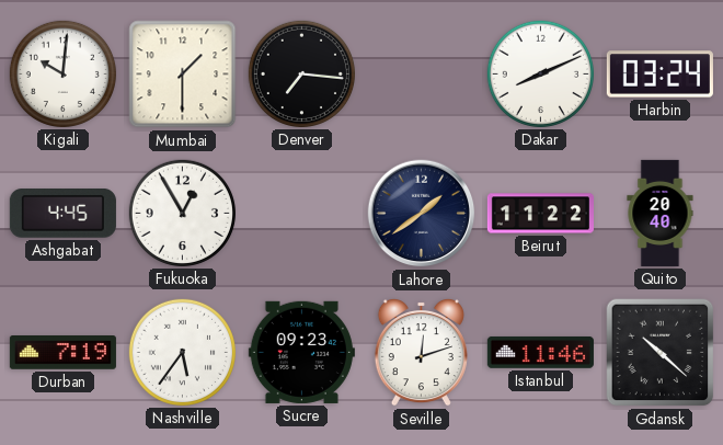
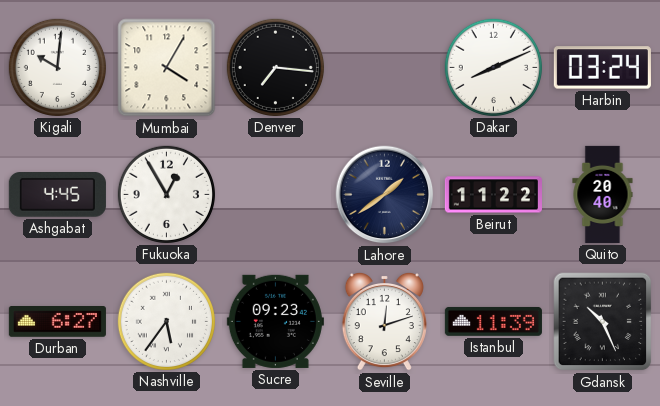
Mumbai: 1:30 -> 4:05
Durban: 7:19 -> 6:27
Istanbul: 11:46 -> 11:39
Gdansk: 10:22 -> 10:26
